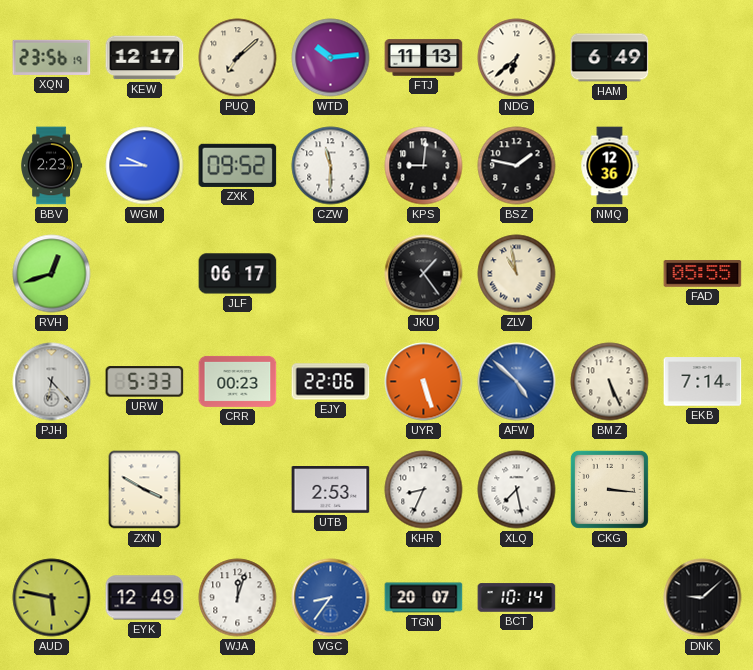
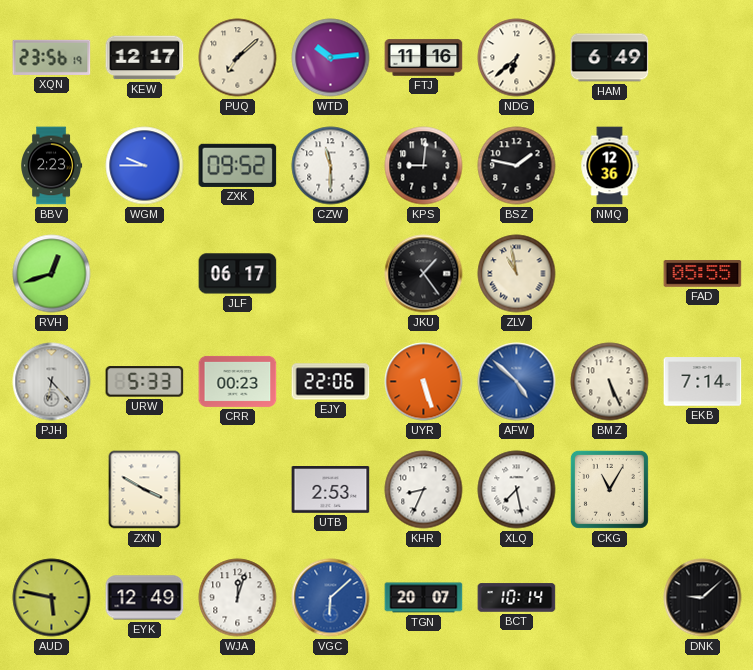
FTJ: 11:13 -> 11:16
CKG: 3:16 -> 11:05
VGC: 8:36 -> 6:08
